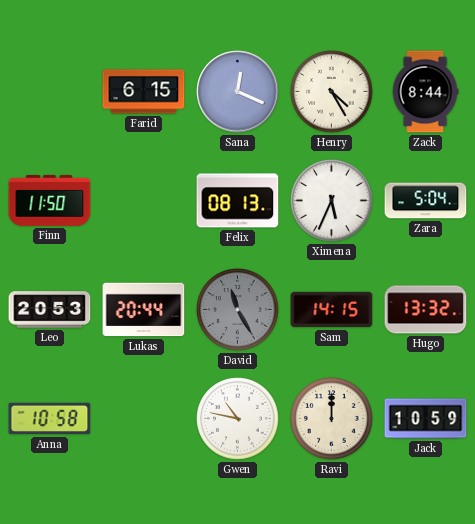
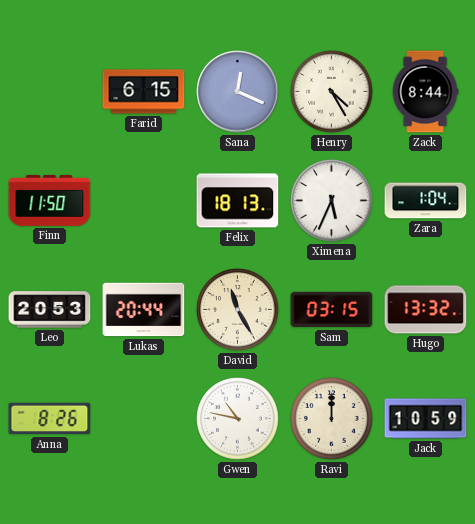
Felix: 08:13 -> 18:13
Zara: 5:04 -> 1:04
David dial: grey -> cream
Sam: 14:15 -> 03:15
Anna: 10:58 -> 8:26
